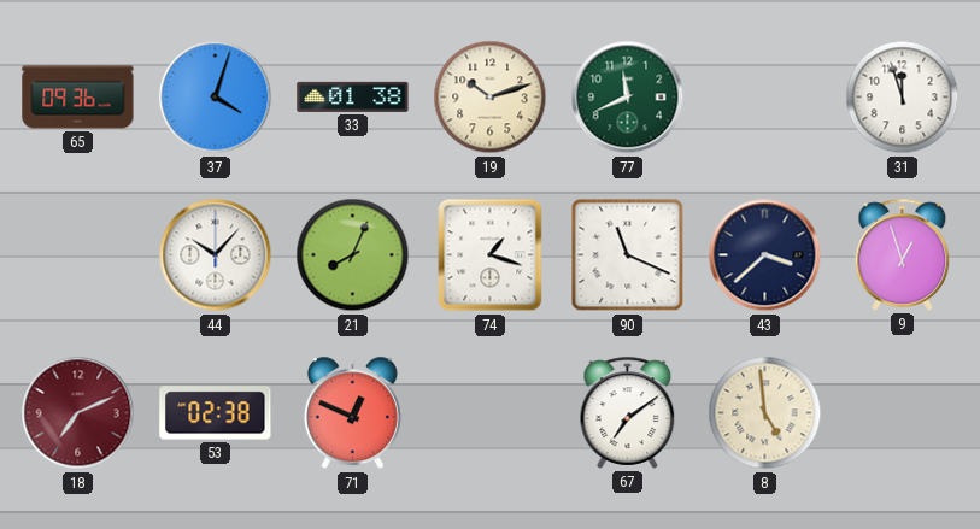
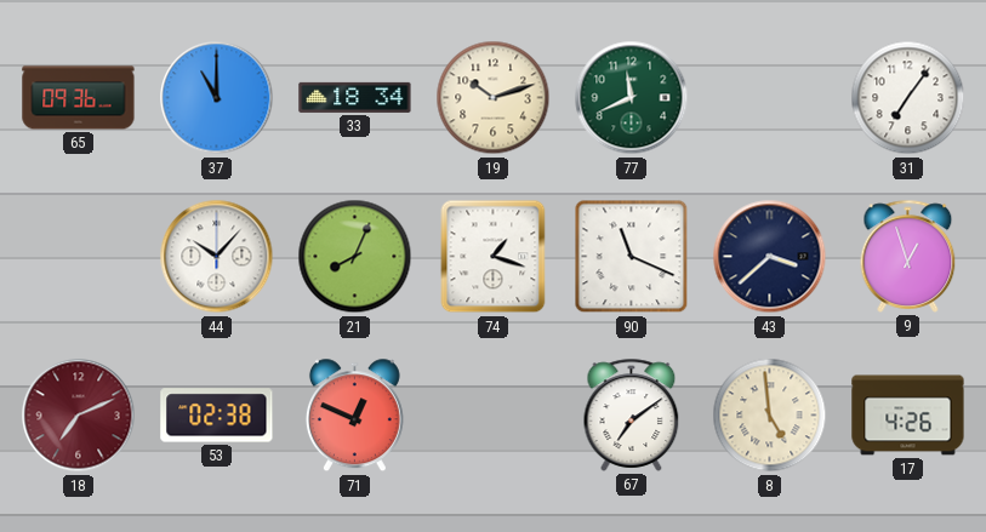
37: 4:03 -> 11:00
33: 01:38 -> 18:34
31: 11:57 -> 7:06
17: none -> 4:26
